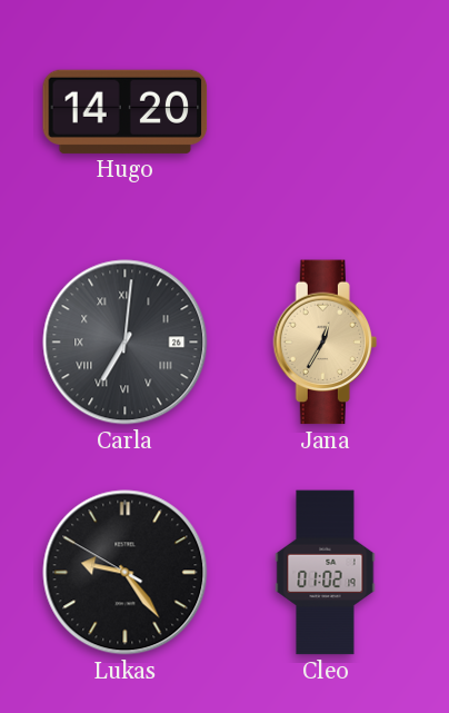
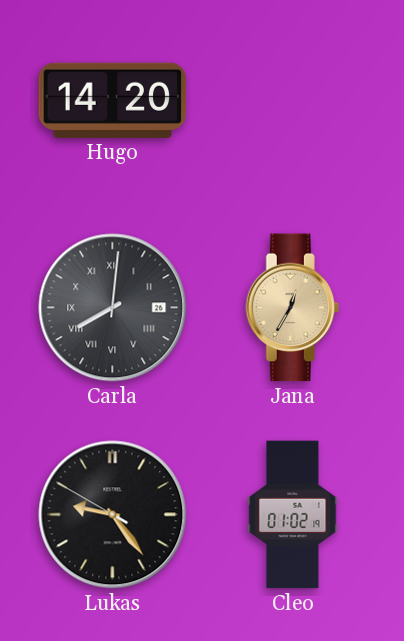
Carla: 7:01 -> 8:01
